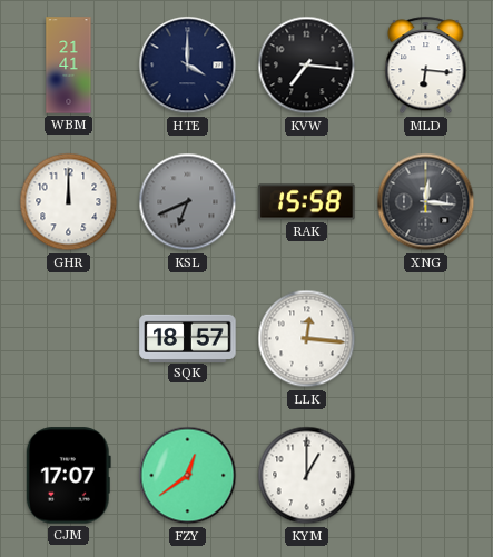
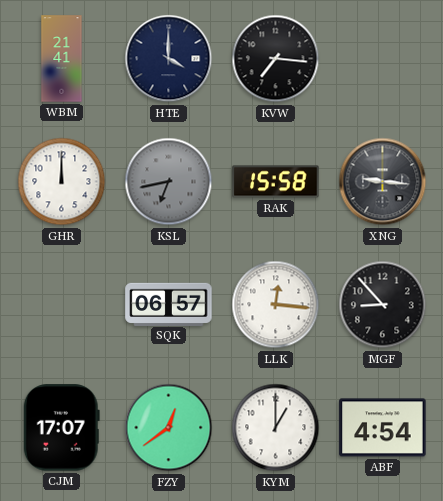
MLD: 6:16 -> none
KSL: 6:41 -> 6:43
XNG: 12:16 -> 9:16
SQK: 18:57 -> 06:57
MGF: none -> 8:53
ABF: none -> 4:54
